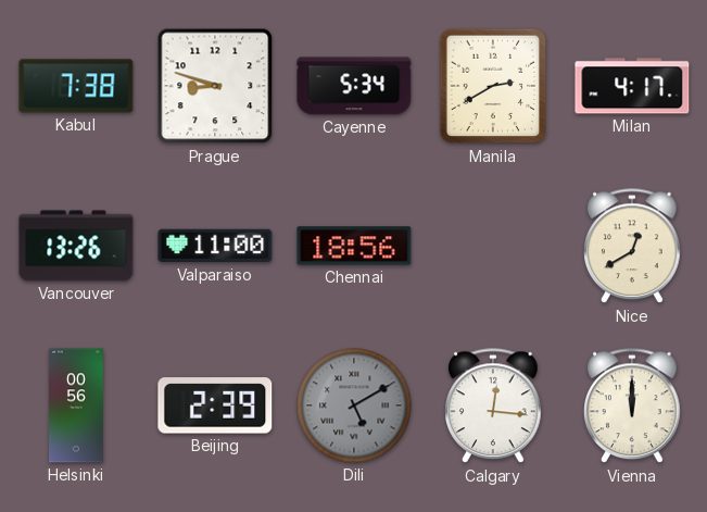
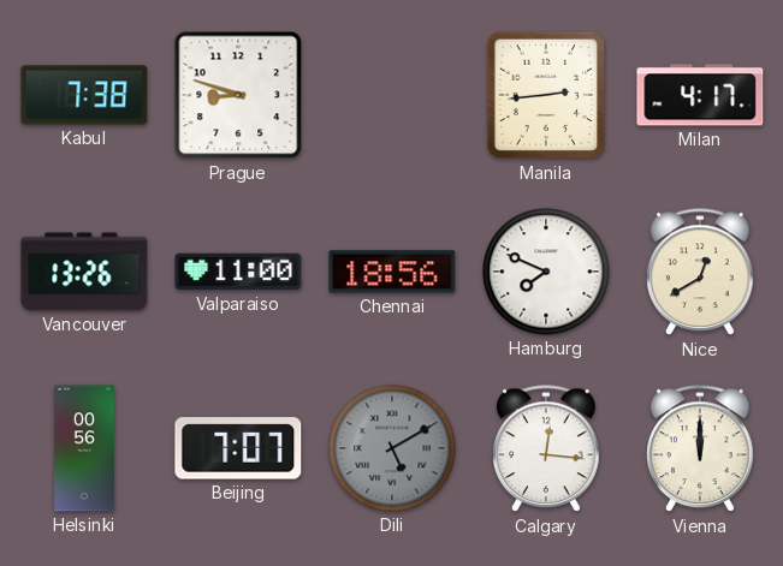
Cayenne: 5:34 -> none
Manila: 2:40 -> 2:44
Hamburg: none -> 7:49
Beijing: 2:39 -> 7:07
